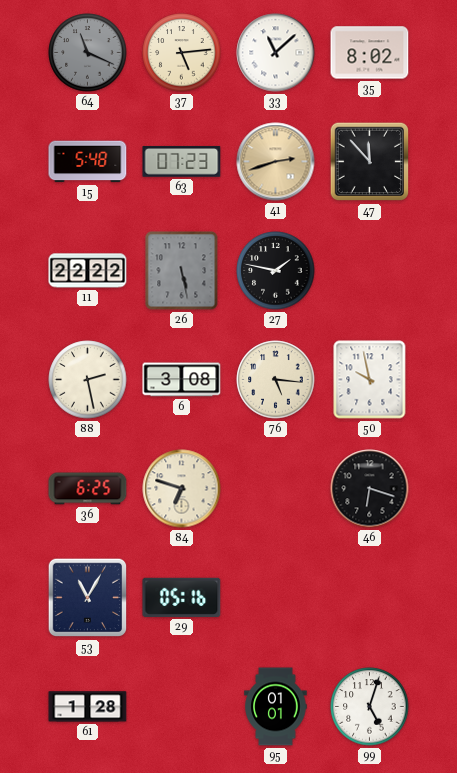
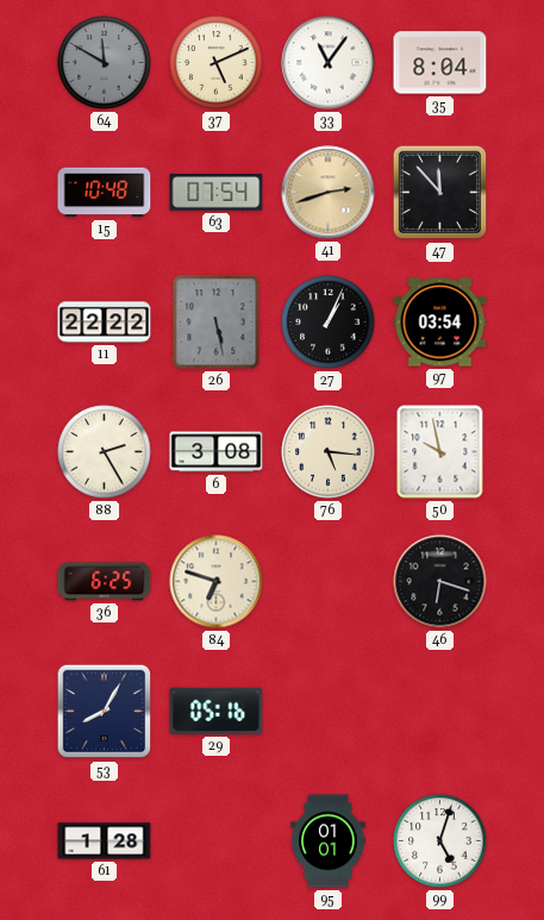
64: 11:19 -> 11:50
37: 5:14 -> 5:11
33: 11:08 -> 11:06
35: 8:02 -> 8:04
15: 5:48 -> 10:48
63: 07:23 -> 07:54
27: 1:47 -> 1:04
97: none -> 03:54
88: 2:28 -> 2:25
53: 11:05 -> 8:05
